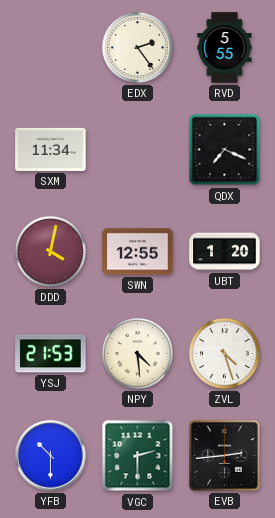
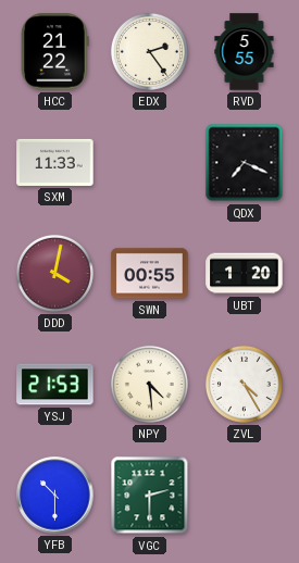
HCC: none -> 21:22
SXM: 11:34 -> 11:33
SWN: 12:55 -> 00:55
ZVL: 4:27 -> 4:25
EVB: 2:44 -> none
